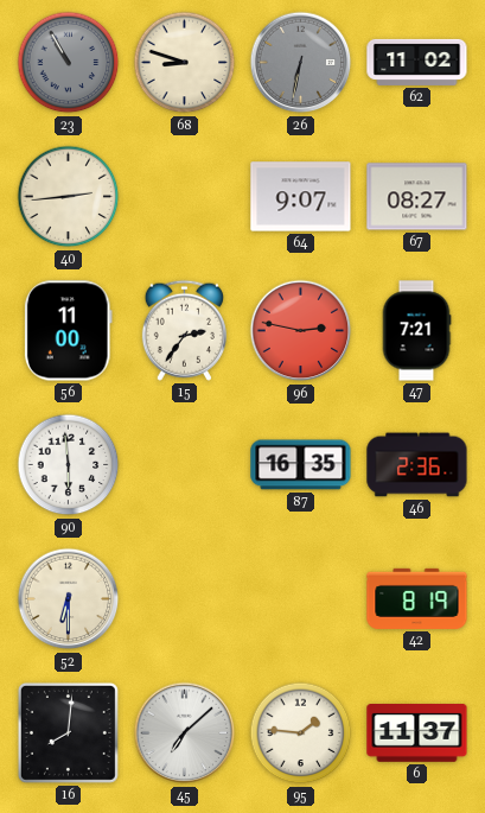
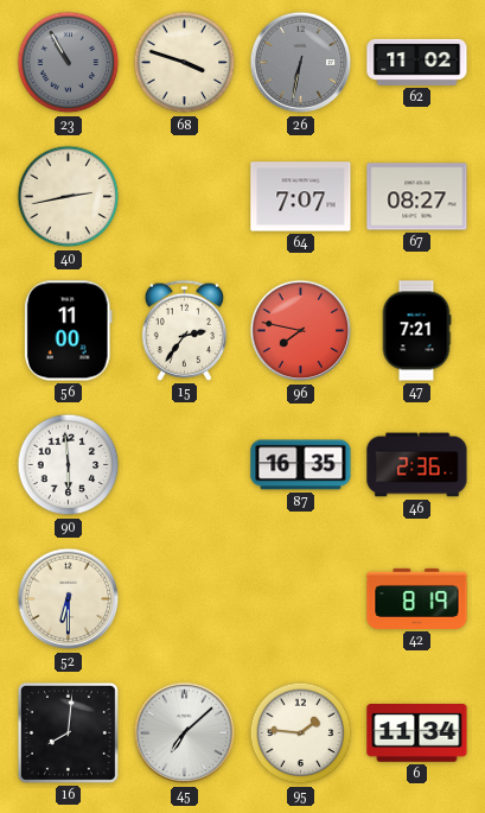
68: 8:48 -> 3:48
40: 2:44 -> 2:43
64: 9:07 -> 7:07
96: 2:47 -> 7:47
6: 11:37 -> 11:34
